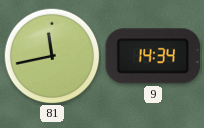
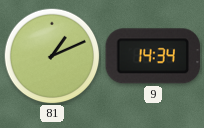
81: 11:43 -> 1:11
